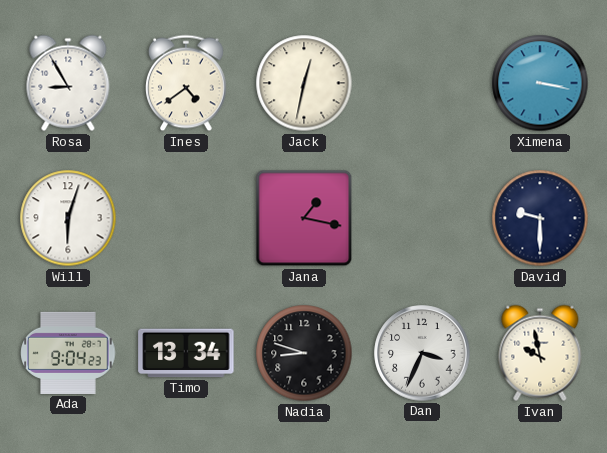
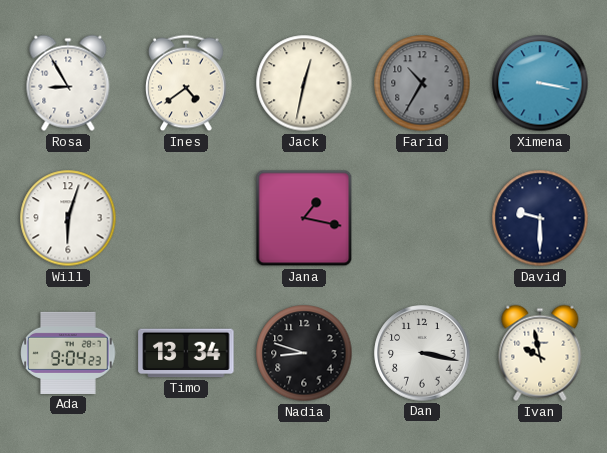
Farid: none -> 10:35
Dan: 3:34 -> 3:17
